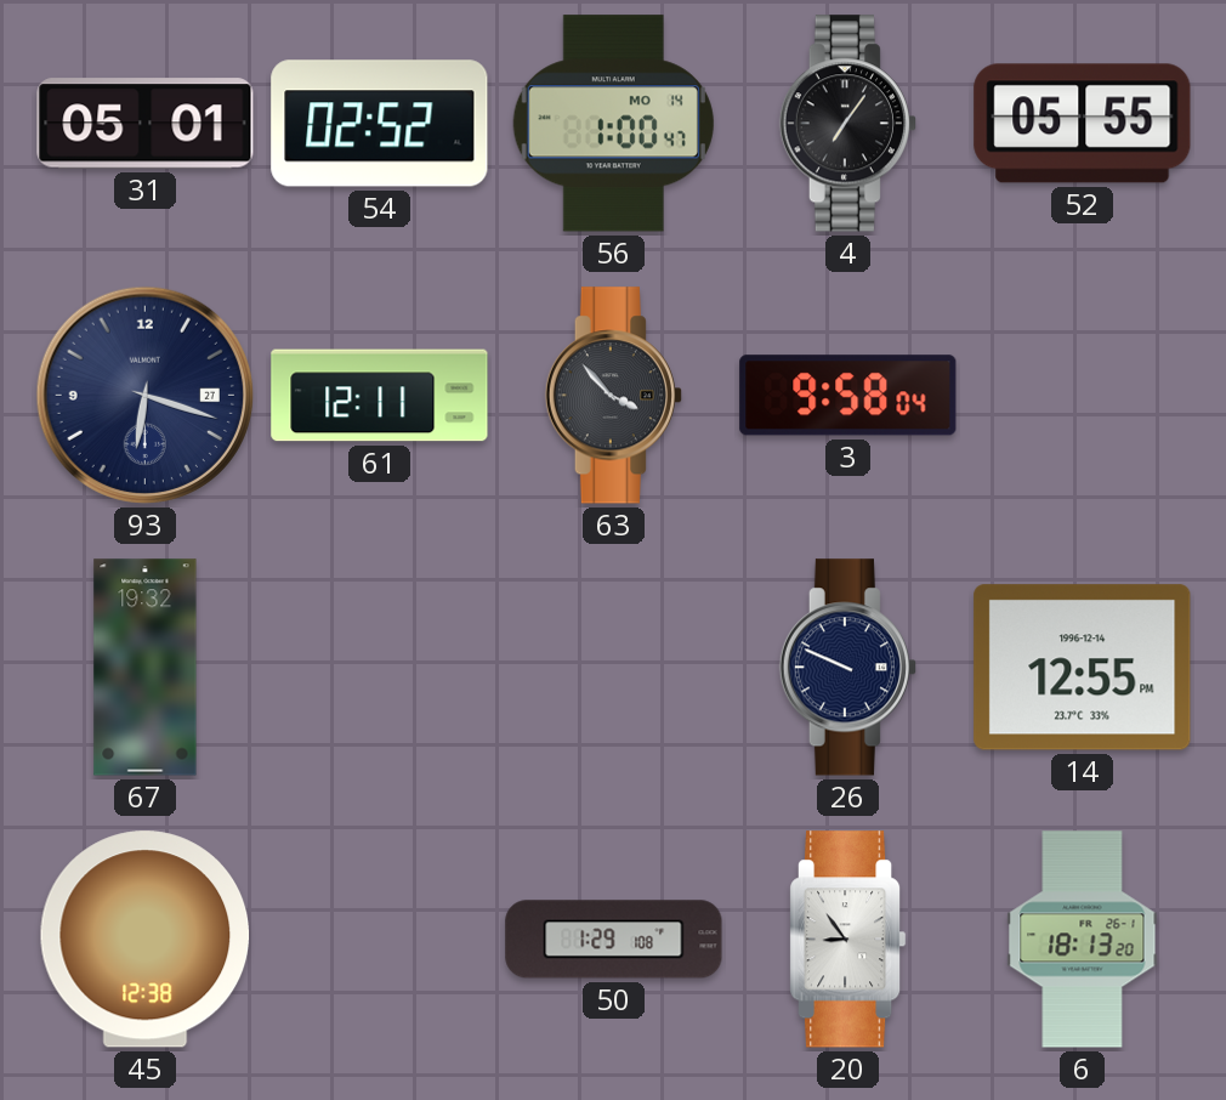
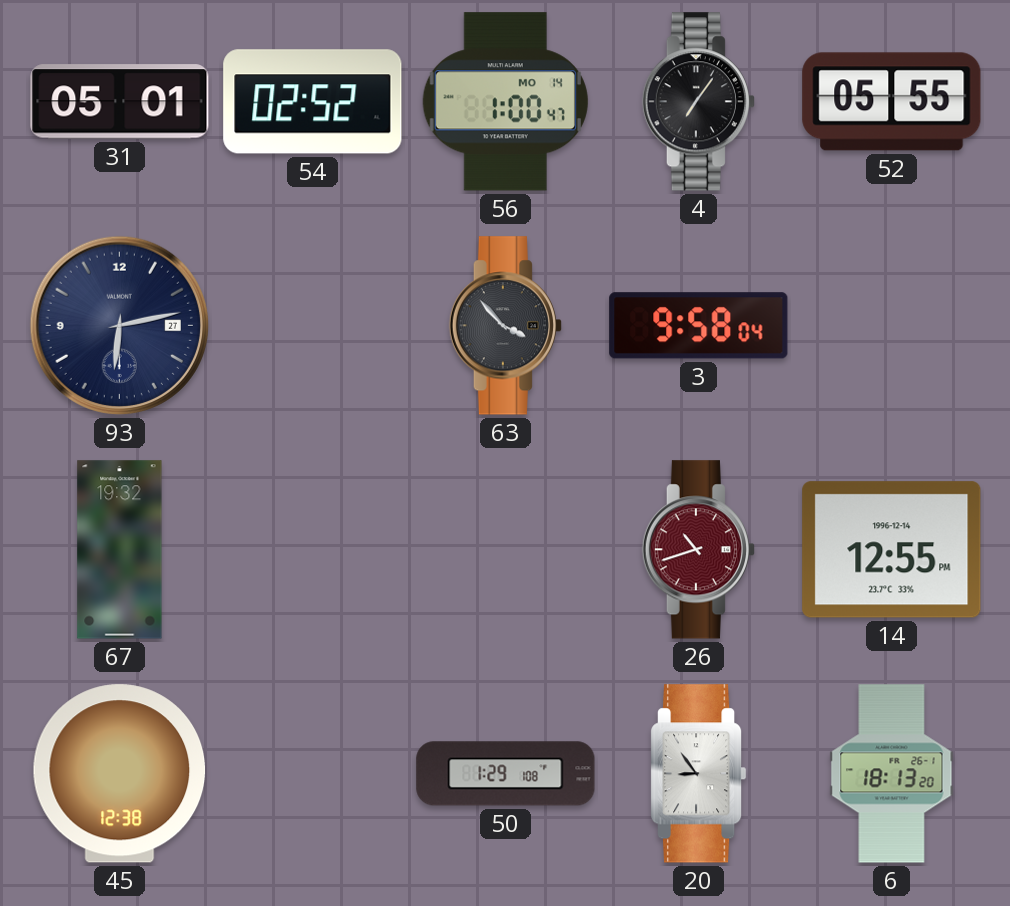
93: 6:18 -> 6:13
61: 12:11 -> none
26: 9:49 -> 10:42
26 dial: navy -> burgundy
